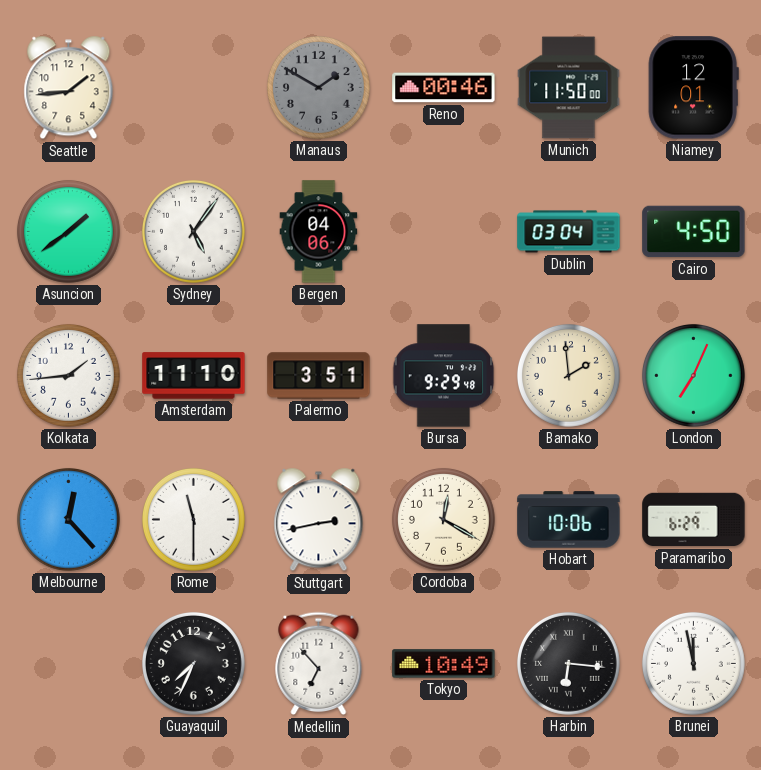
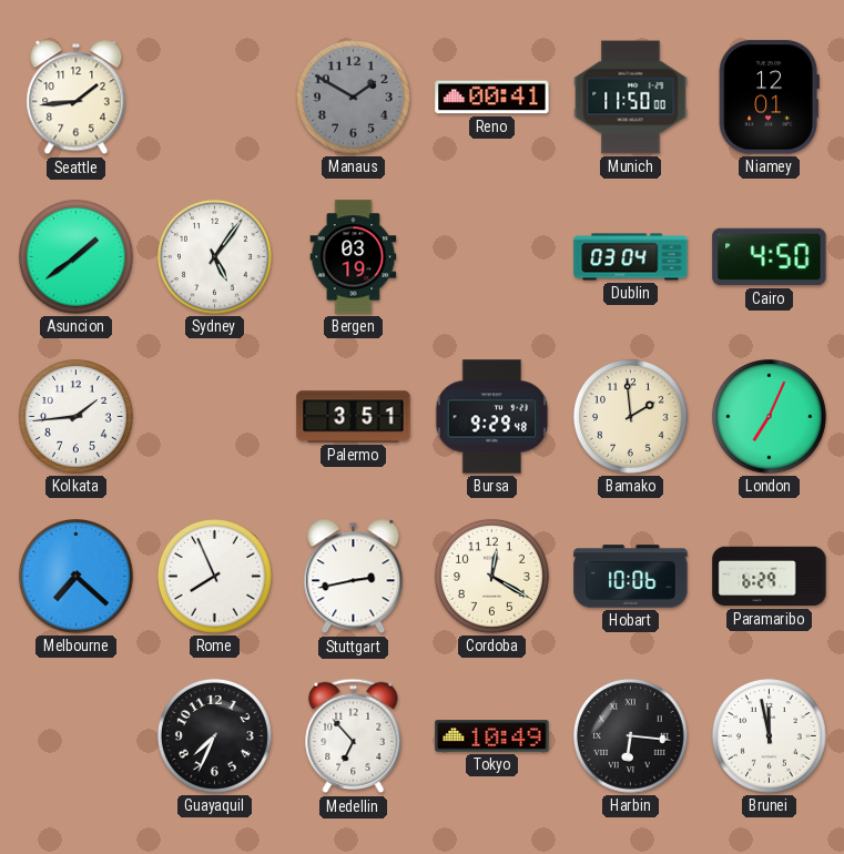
Reno: 00:46 -> 00:41
Bergen: 04:06 -> 03:19
Amsterdam: 11:10 -> none
Melbourne: 12:23 -> 7:22
Rome: 11:30 -> 7:56
